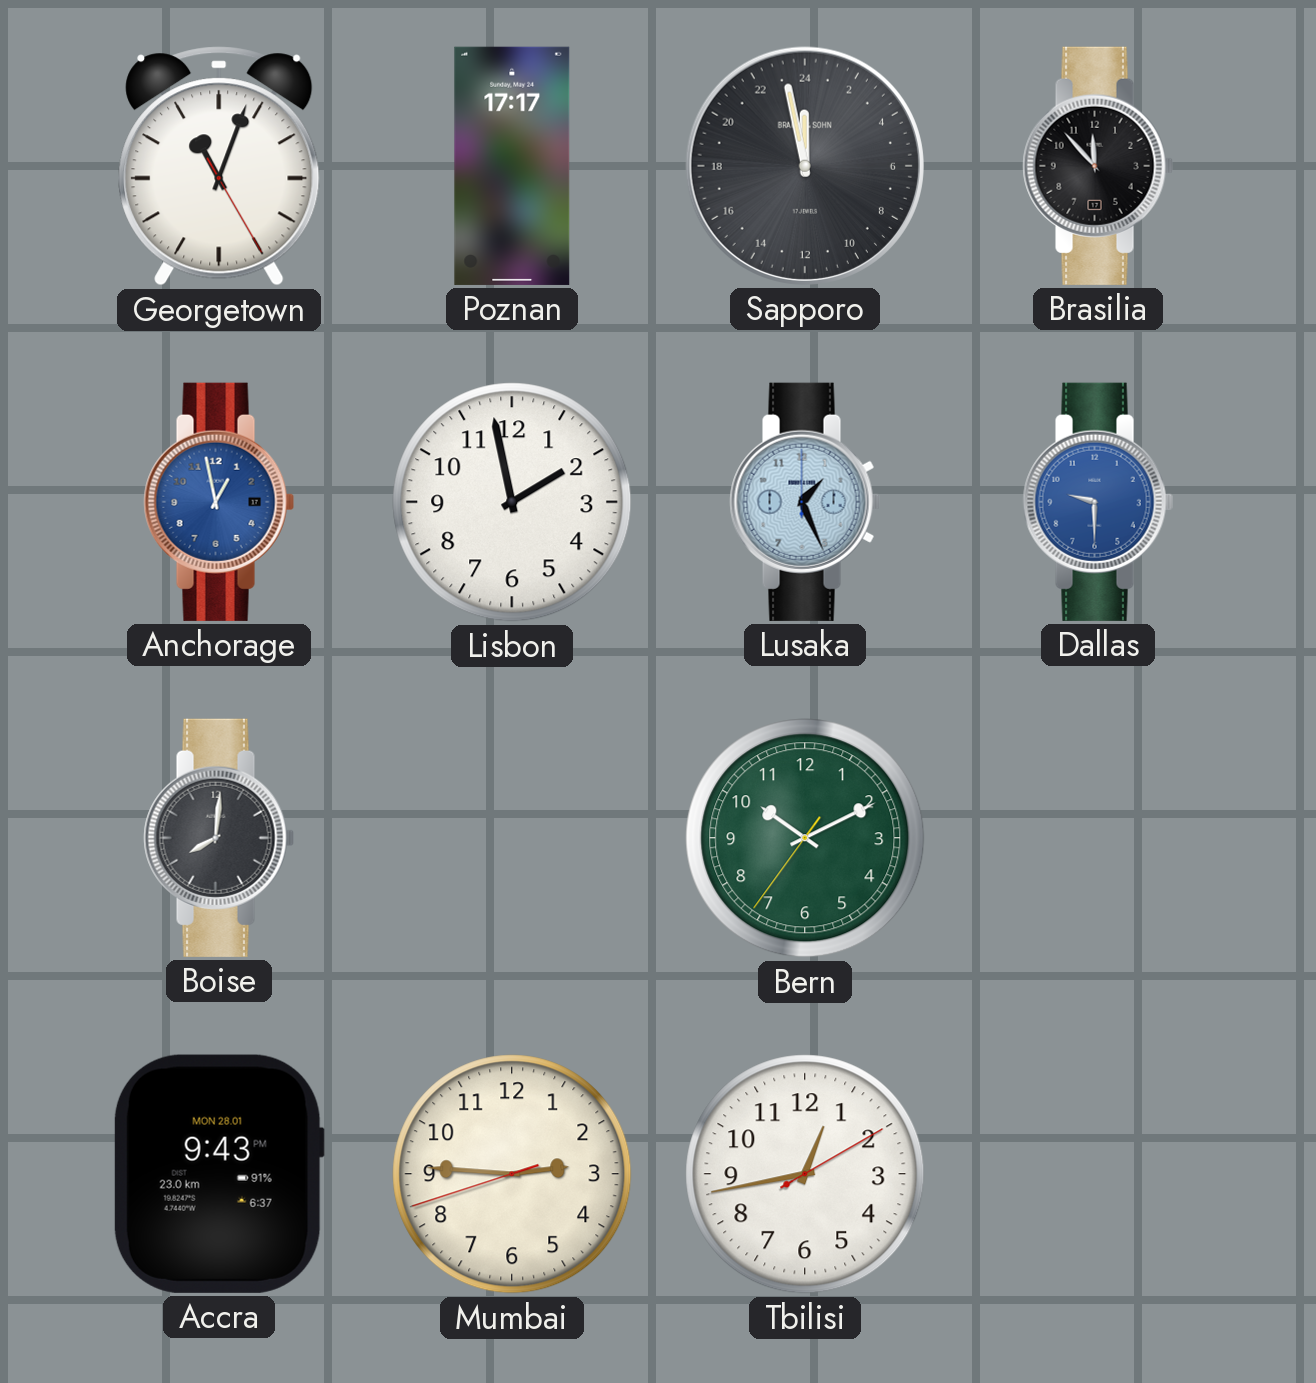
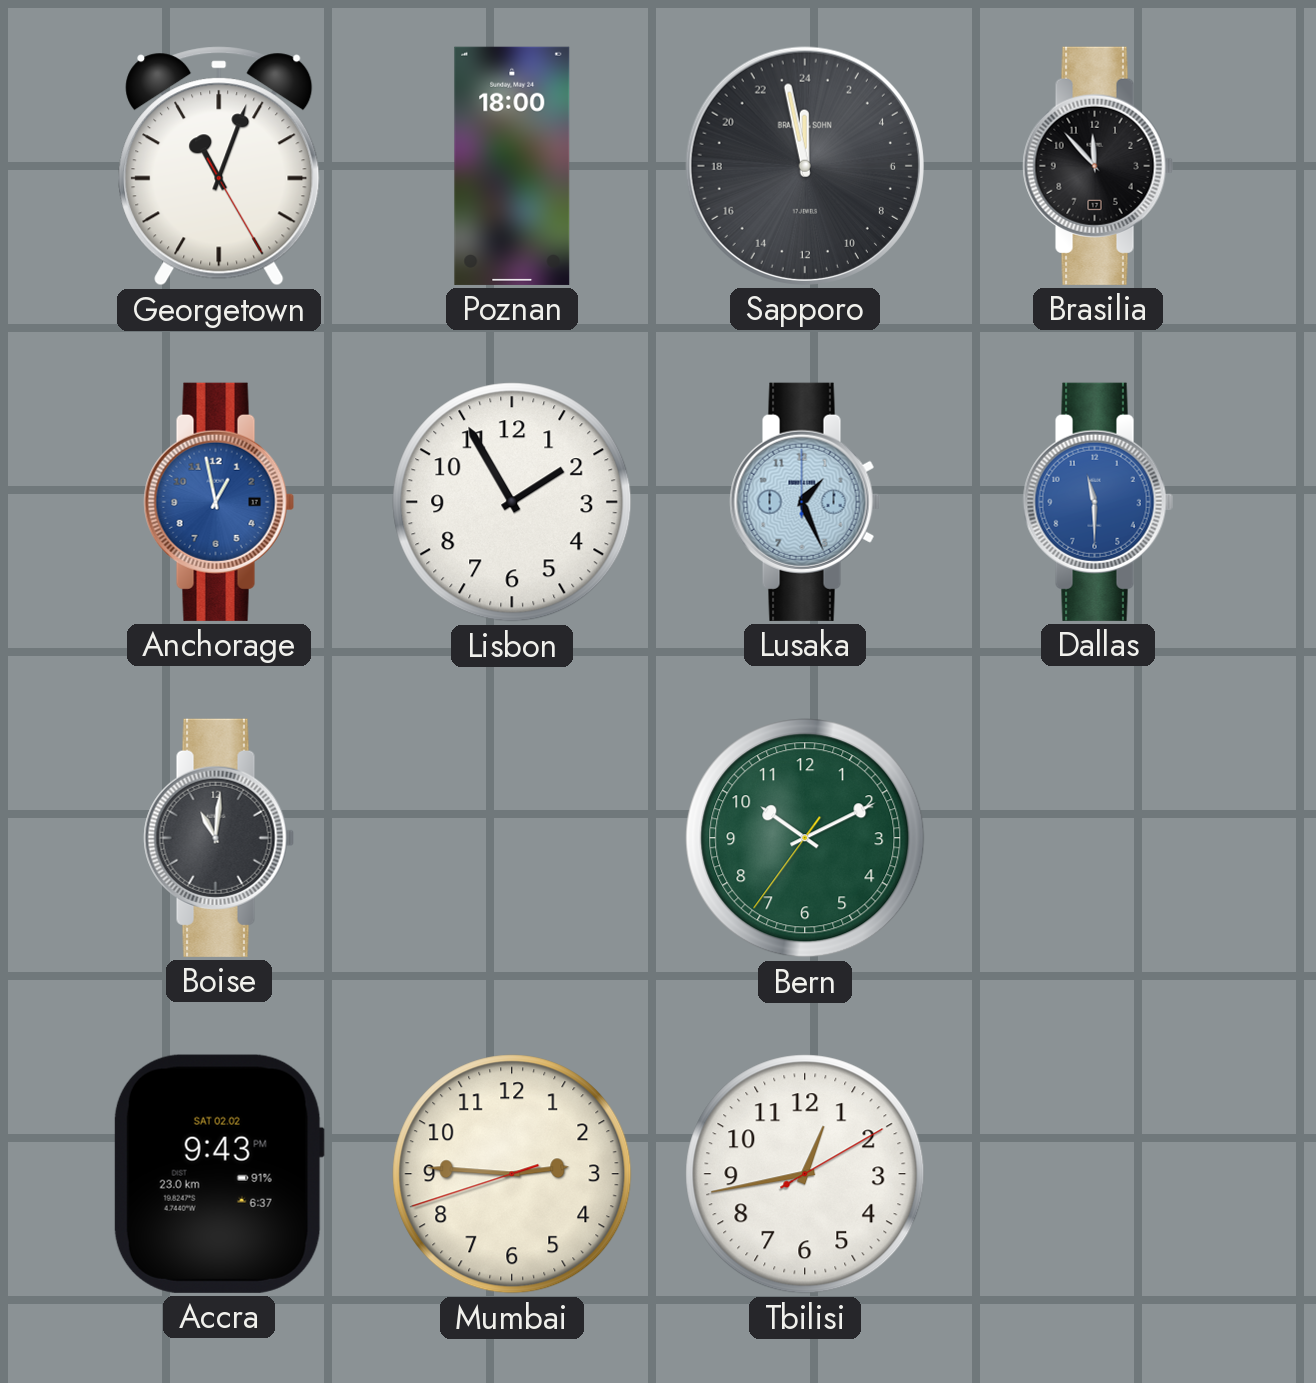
Poznan: 17:17 -> 18:00
Lisbon: 1:58 -> 1:55
Dallas: 9:30 -> 11:30
Boise: 8:01 -> 11:01
Accra date: MON 28.01 -> SAT 02.02
